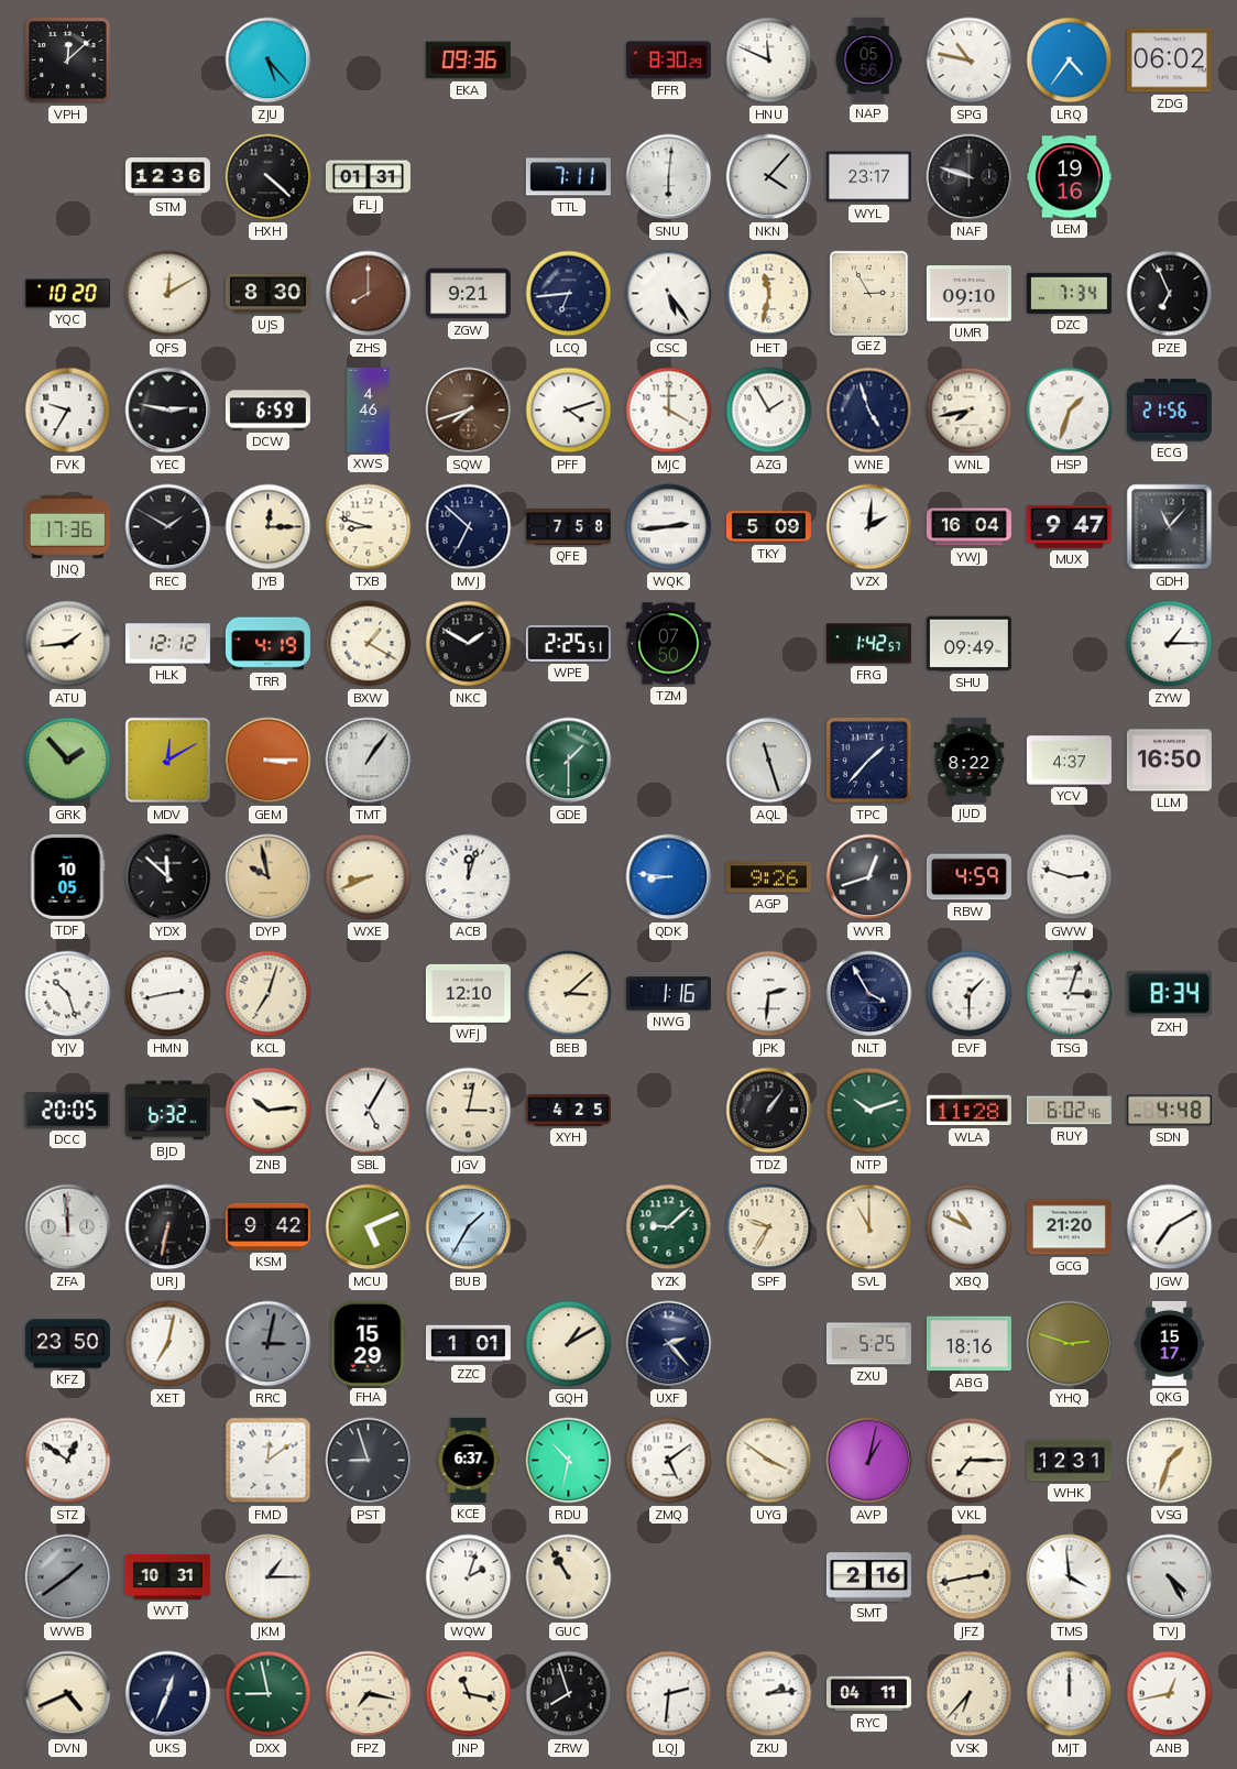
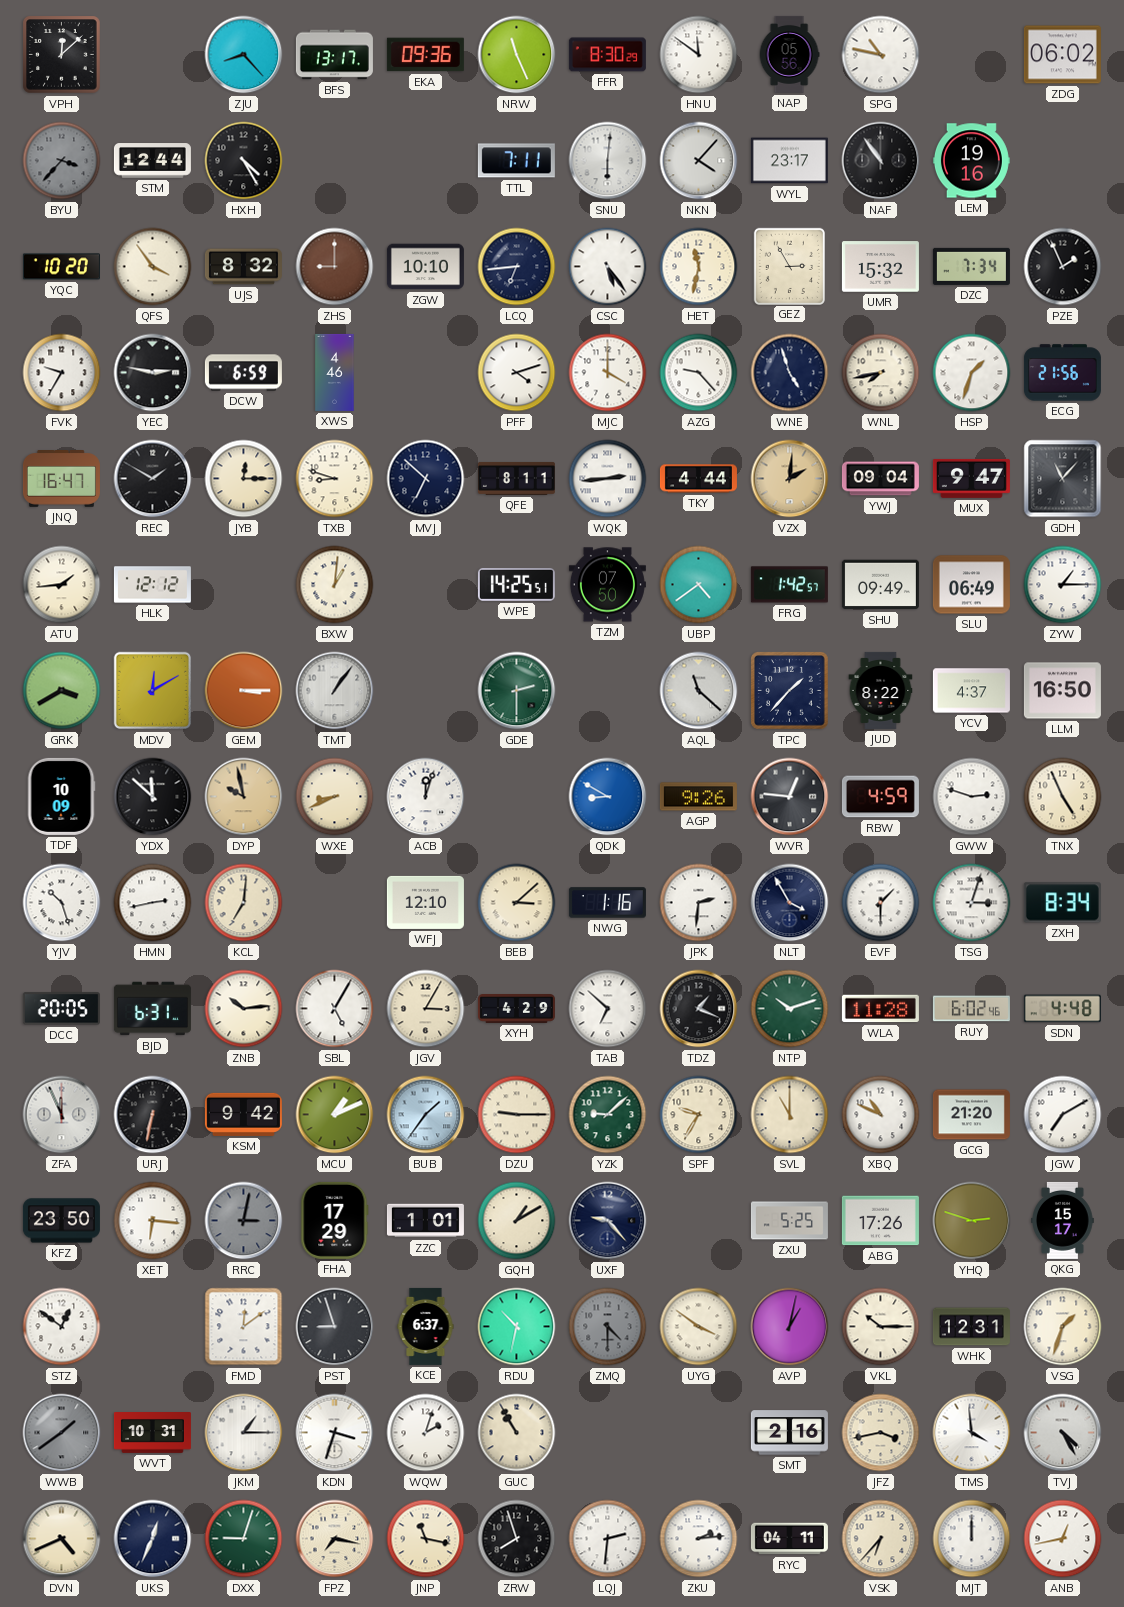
ZJU: 5:23 -> 8:23
BFS: none -> 13:17
NRW: none -> 11:26
HNU: 11:49 -> 11:51
LRQ: 4:36 -> none
BYU: none -> 3:37
STM: 12:36 -> 12:44
HXH: 4:22 -> 4:25
FLJ: 01:31 -> none
NAF: 9:48 -> 10:54
QFS: 12:10 -> 3:54
UJS: 8:30 -> 8:32
ZHS: 8:00 -> 9:00
ZGW: 9:21 -> 10:10
UMR: 09:10 -> 15:32
PZE: 6:56 -> 1:56
SQW: 7:42 -> none
AZG: 1:55 -> 9:23
JNQ: 17:36 -> 16:47
QFE: 7:58 -> 8:11
TKY: 5:09 -> 4:44
VZX dial: white -> champagne
YWJ: 16:04 -> 09:04
TRR: 4:19 -> none
BXW: 1:20 -> 1:01
NKC: 1:50 -> none
WPE: 2:25 -> 14:25
UBP: none -> 4:39
SLU: none -> 06:49
GRK: 1:53 -> 3:40
GDE: 1:30 -> 2:30
AQL: 11:27 -> 11:22
TDF: 10:05 -> 10:09
QDK: 8:46 -> 8:50
WVR: 12:42 -> 12:46
TNX: none -> 4:56
KCL: 7:03 -> 7:01
BJD: 6:32 -> 6:31
JGV: 3:02 -> 3:05
XYH: 4:25 -> 4:29
TAB: none -> 6:52
TDZ: 1:06 -> 1:19
ZFA: 11:59 -> 11:56
MCU: 5:11 -> 1:11
BUB: 1:35 -> 1:36
DZU: none -> 9:15
XET: 7:02 -> 6:16
FHA: 15:29 -> 17:29
UXF: 2:23 -> 9:23
ABG: 18:16 -> 17:26
ZMQ: 5:09 -> 4:30
ZMQ dial: white -> grey
VKL: 7:15 -> 10:15
KDN: none -> 3:33
JFZ: 2:43 -> 3:43
DXX: 8:58 -> 9:03
